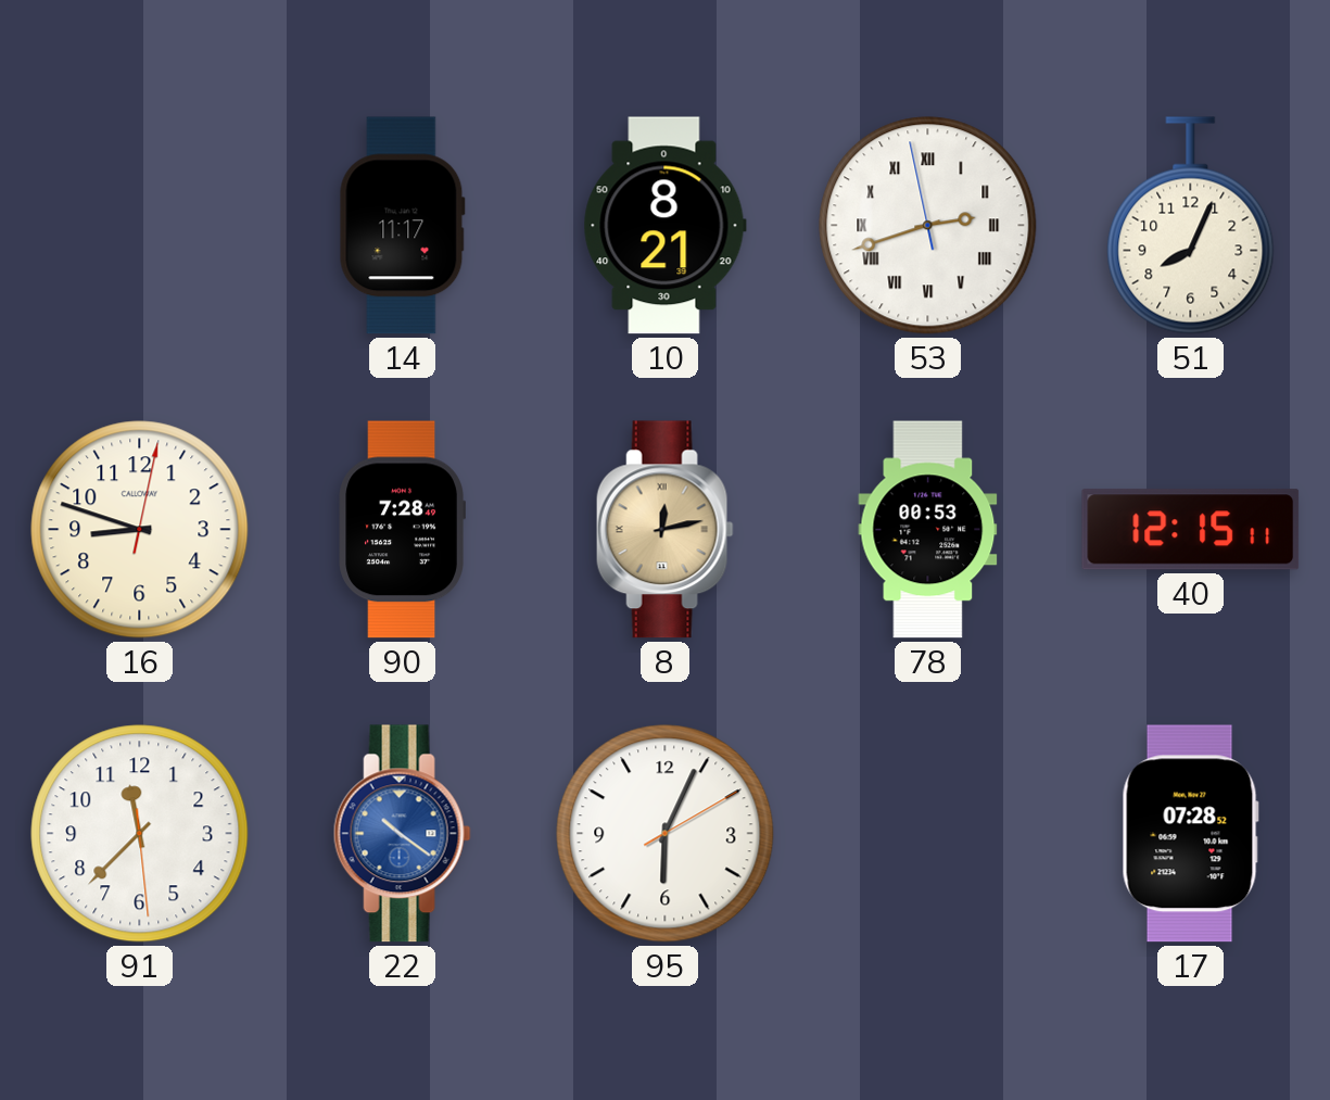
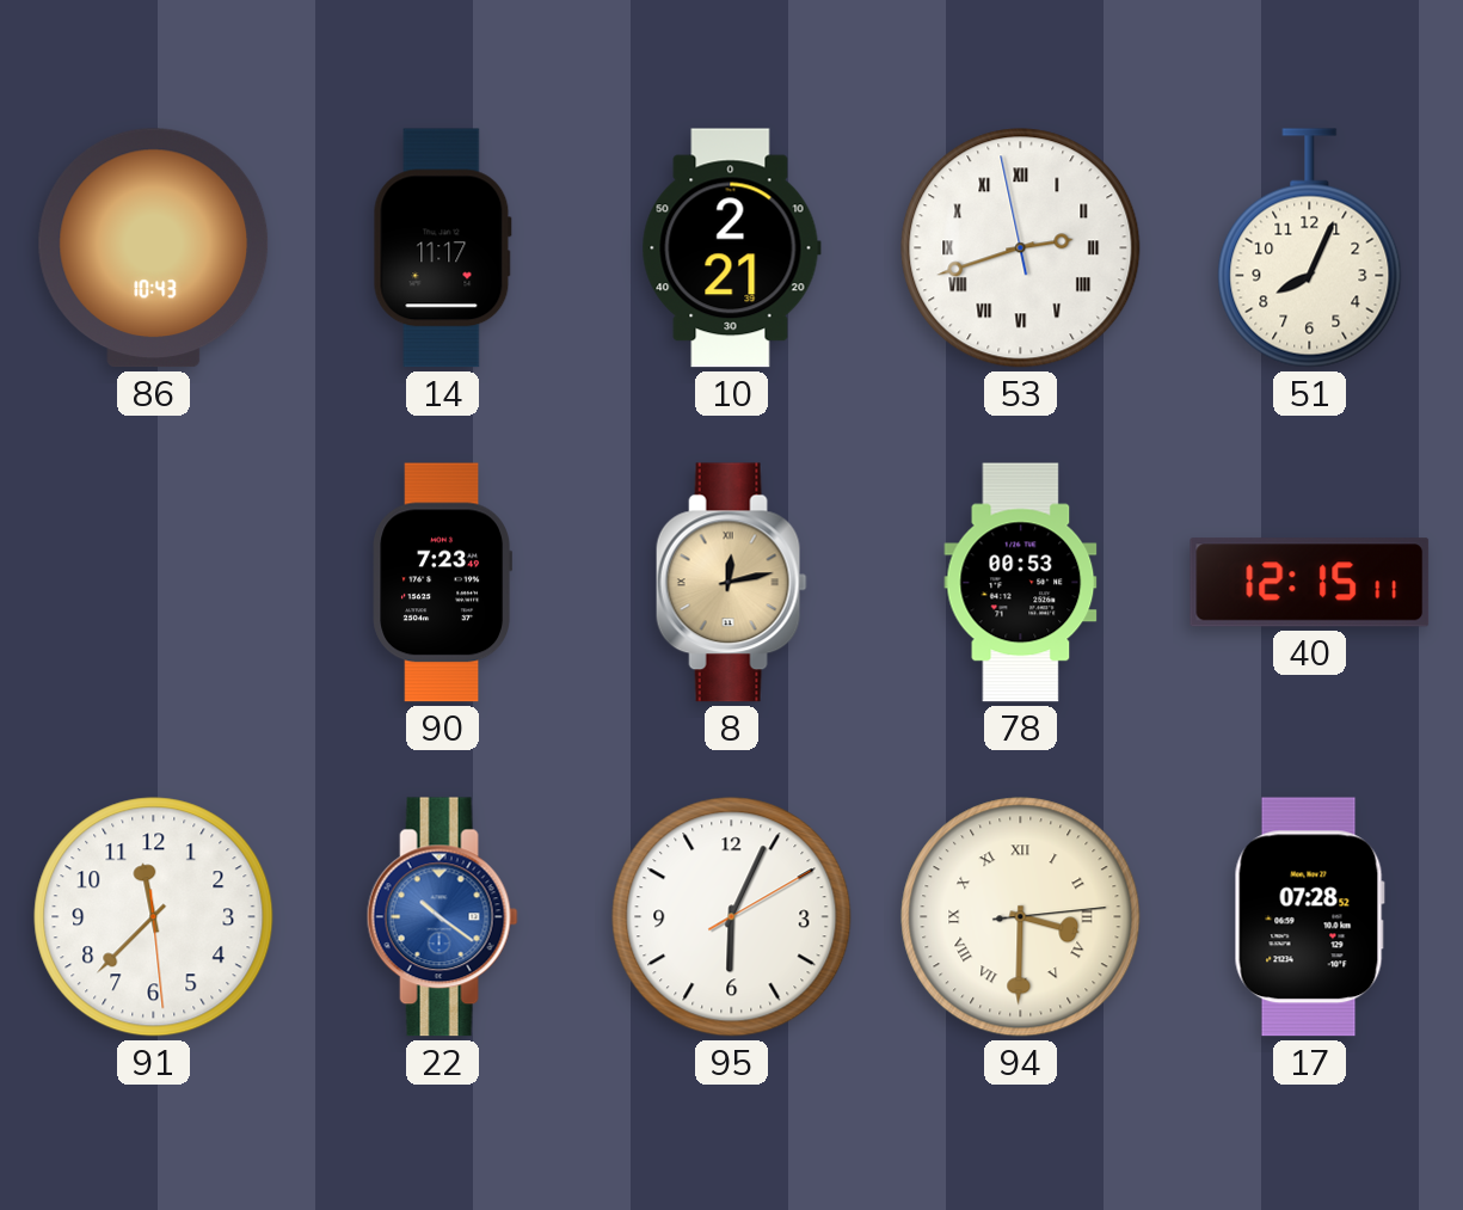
86: none -> 10:43
10: 8:21 -> 2:21
16: 8:48 -> none
90: 7:28 -> 7:23
94: none -> 3:30
